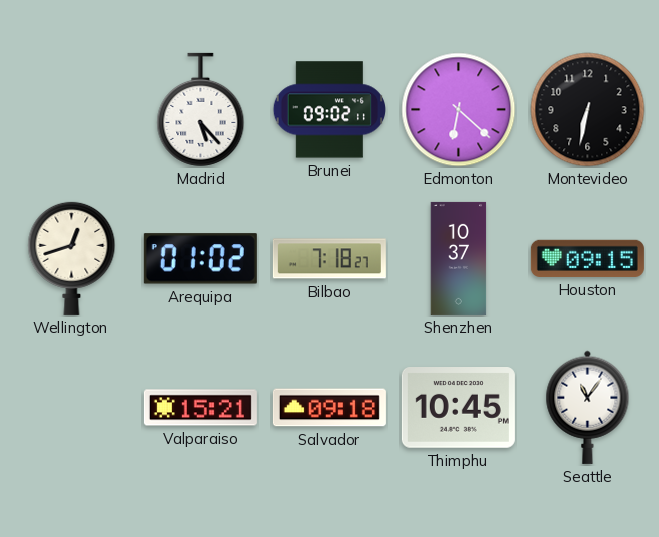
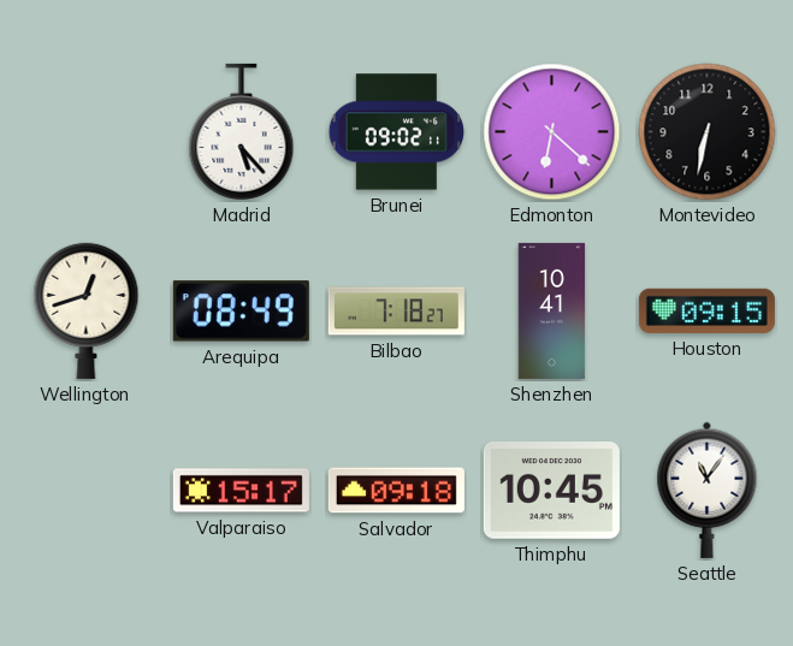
Arequipa: 01:02 -> 08:49
Shenzhen: 10:37 -> 10:41
Valparaiso: 15:21 -> 15:17
